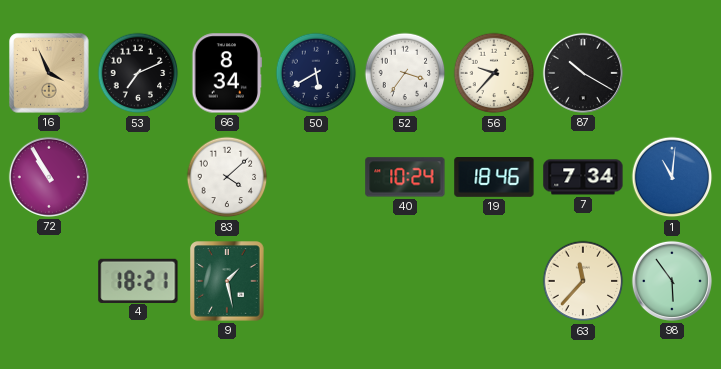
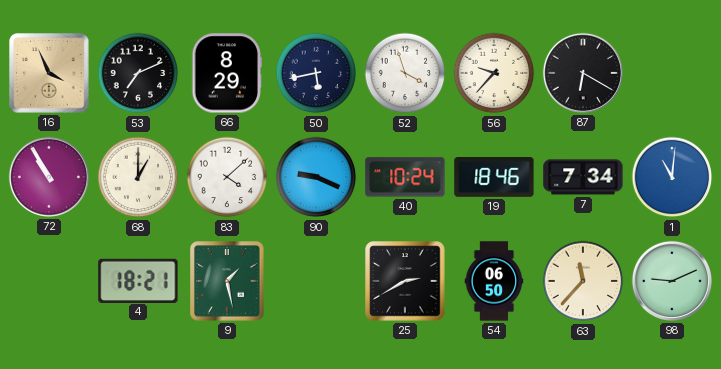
66: 8:34 -> 8:29
50: 5:40 -> 5:43
52: 3:36 -> 3:57
87: 10:20 -> 6:20
68: none -> 1:00
90: none -> 9:19
25: none -> 2:40
54: none -> 06:50
98: 5:54 -> 9:11
